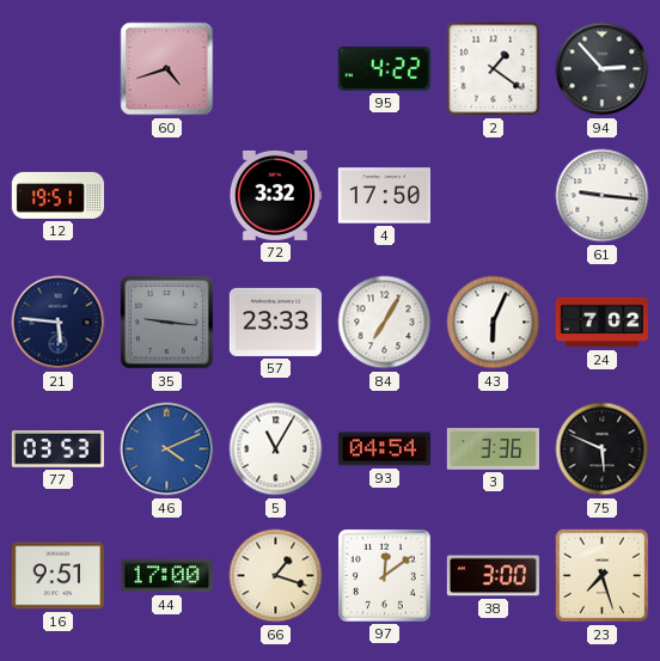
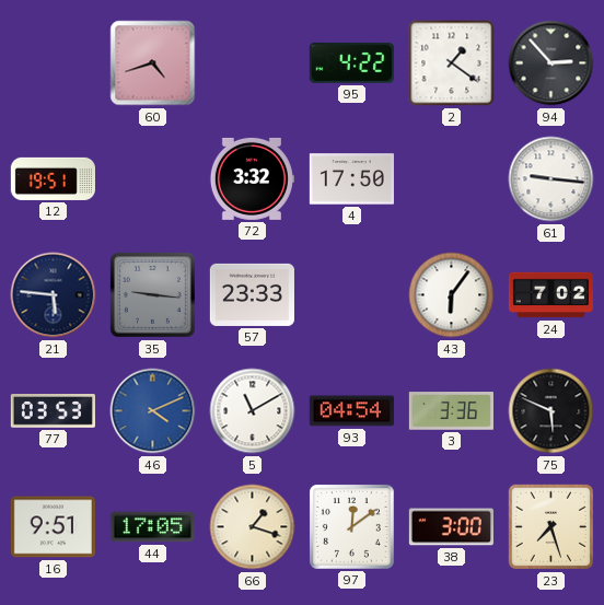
84: 7:05 -> none
43: 6:04 -> 6:06
5: 11:05 -> 11:10
44: 17:00 -> 17:05
